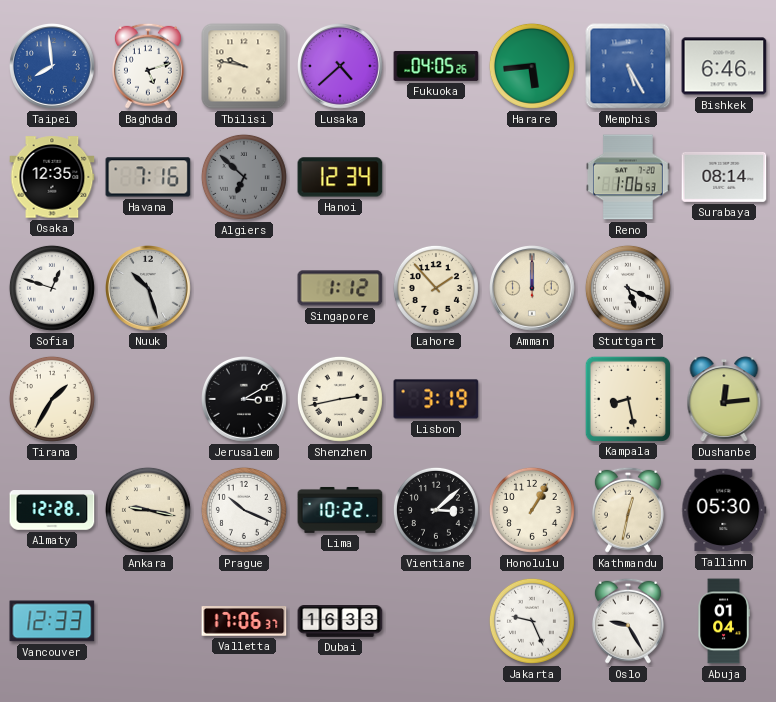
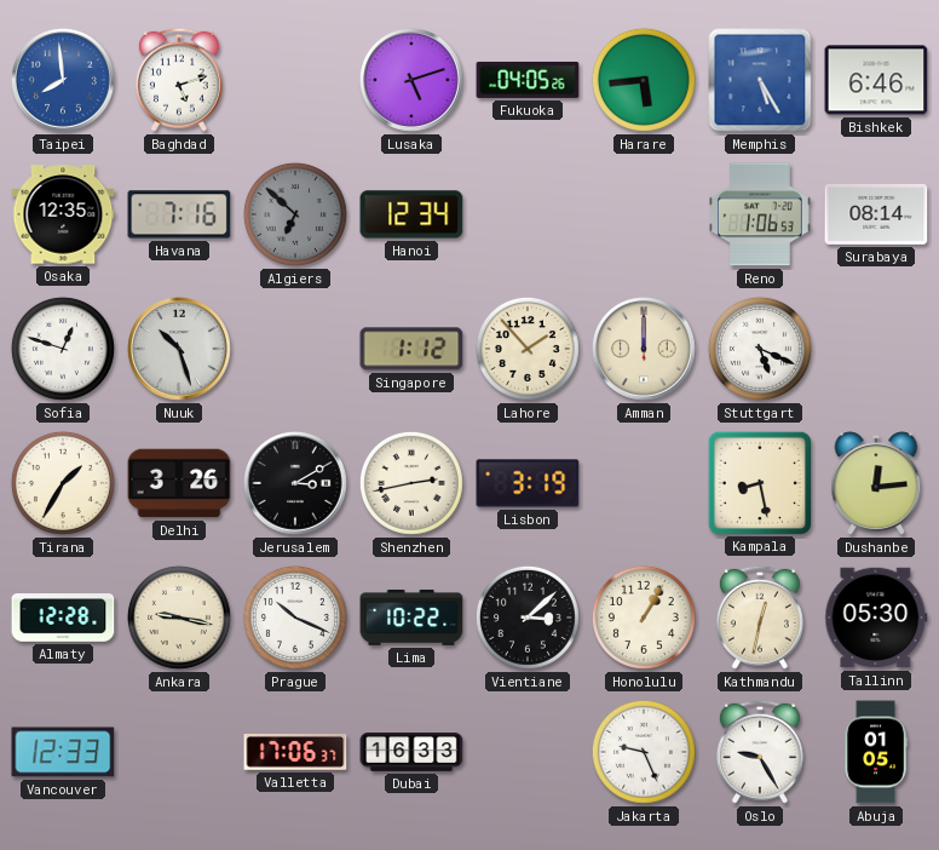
Tbilisi: 9:47 -> none
Lusaka: 4:38 -> 5:12
Delhi: none -> 3:26
Abuja: 01:04 -> 01:05
